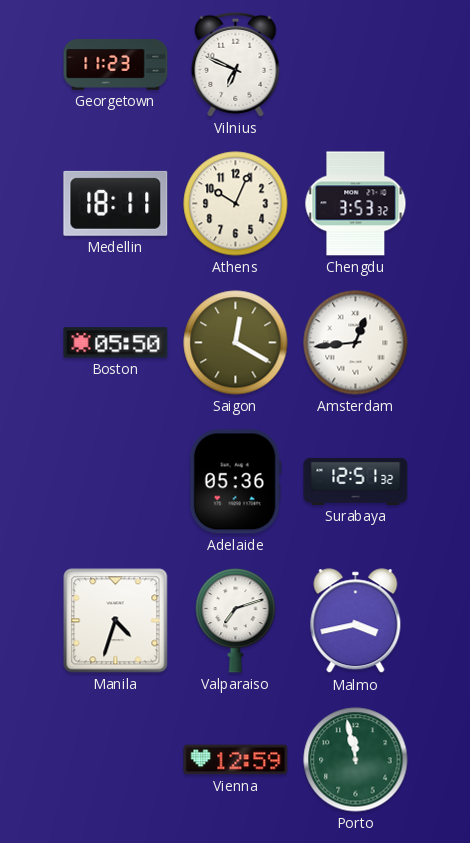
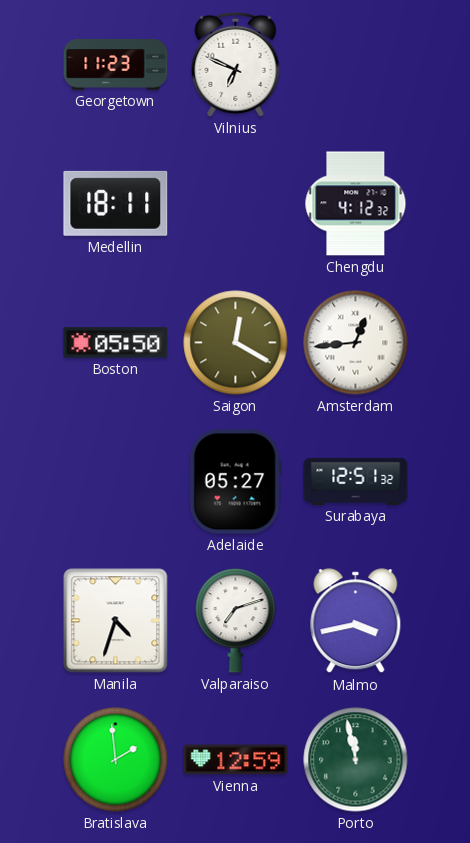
Athens: 10:04 -> none
Chengdu: 3:53 -> 4:12
Adelaide: 05:36 -> 05:27
Bratislava: none -> 1:59
